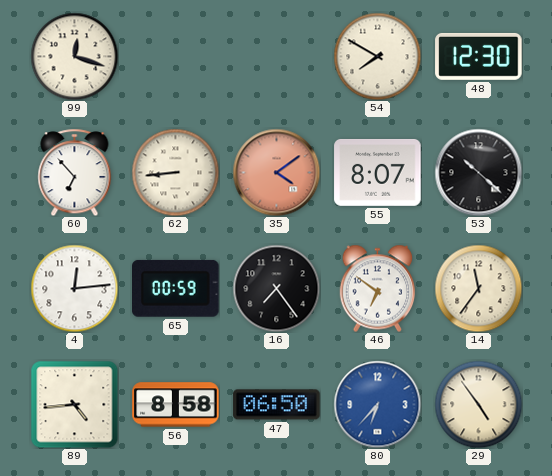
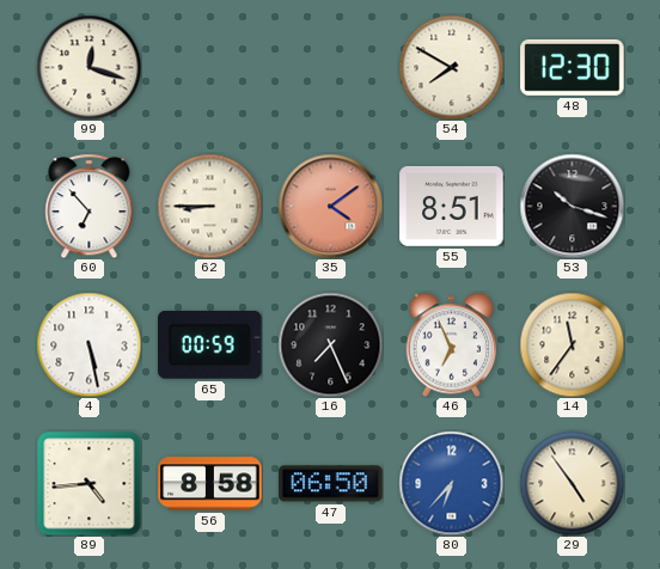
62: 8:44 -> 8:45
55: 8:07 -> 8:51
53: 10:22 -> 10:18
4: 12:14 -> 5:28
16: 7:24 -> 7:26
46: 6:51 -> 6:56
